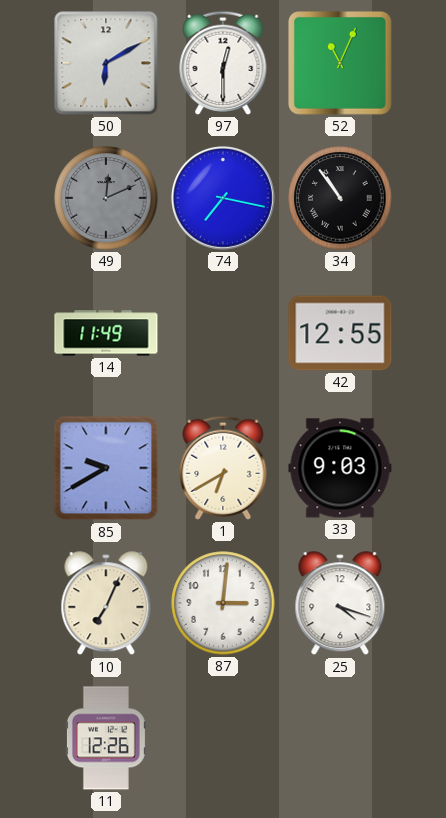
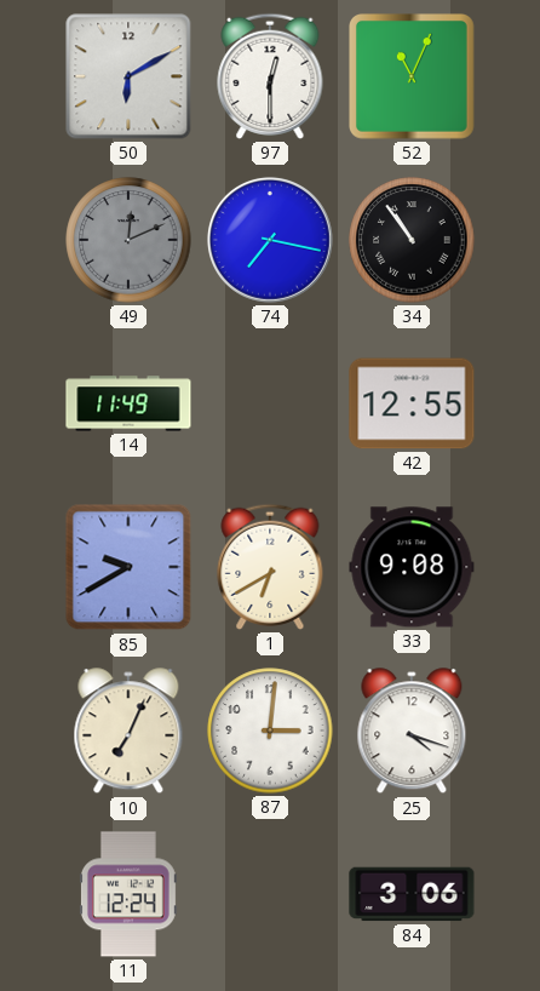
33: 9:03 -> 9:08
11: 12:26 -> 12:24
84: none -> 3:06
